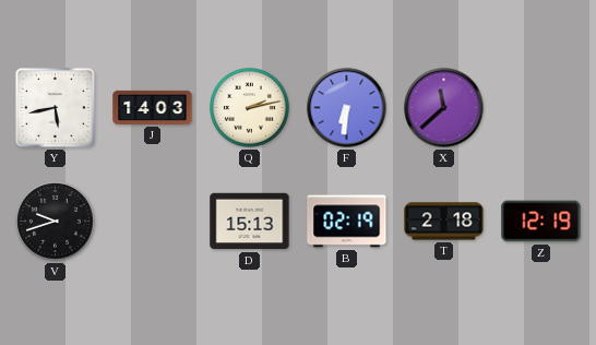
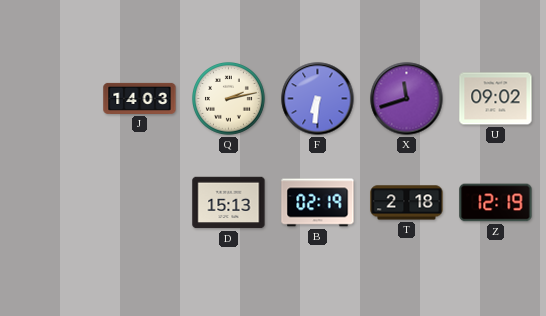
Y: 5:43 -> none
X: 11:38 -> 11:42
U: none -> 09:02
V: 9:42 -> none
